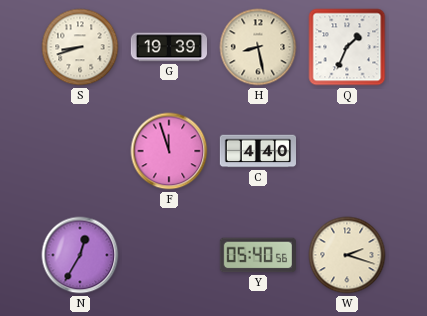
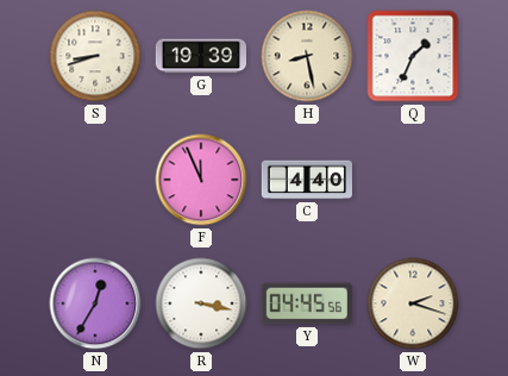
F: 11:57 -> 11:56
R: none -> 3:17
Y: 05:40 -> 04:45
